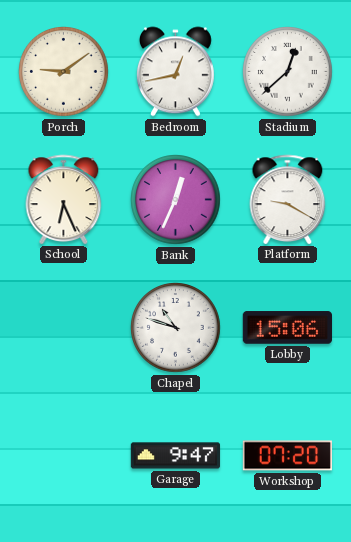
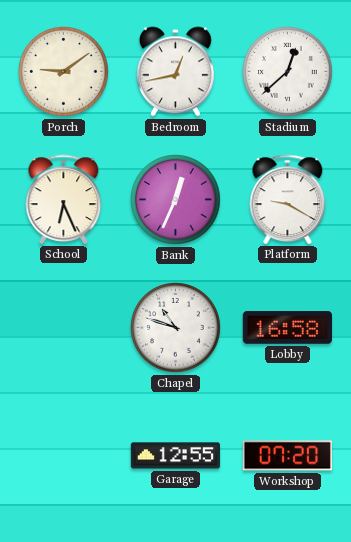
Lobby: 15:06 -> 16:58
Garage: 9:47 -> 12:55
